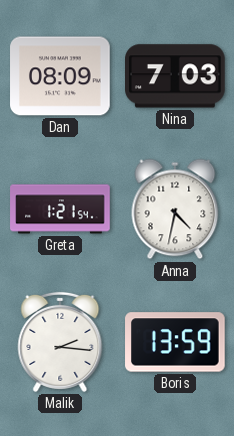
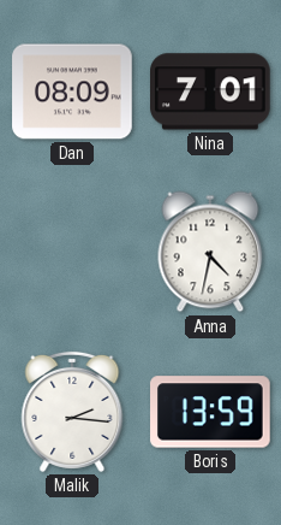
Nina: 7:03 -> 7:01
Greta: 1:21 -> none
